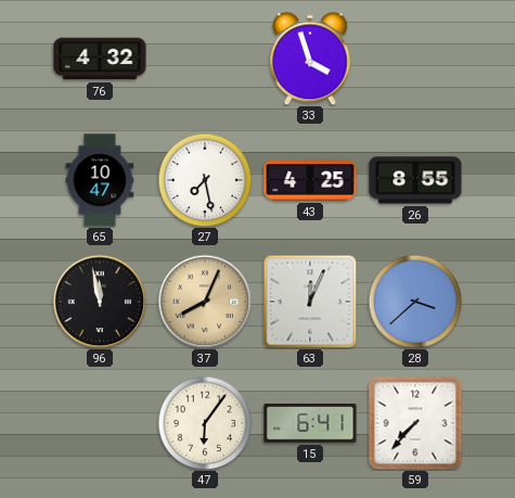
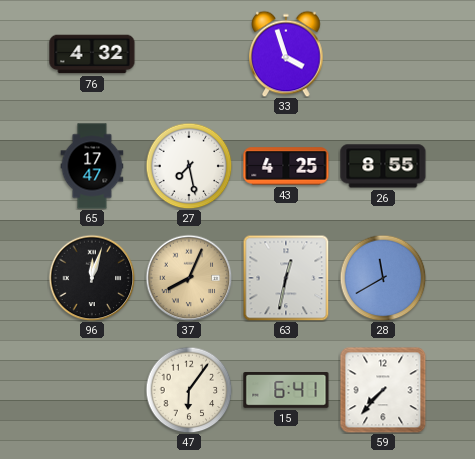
65: 10:47 -> 17:47
96: 11:58 -> 12:03
63: 12:04 -> 12:32
28: 3:38 -> 11:40
